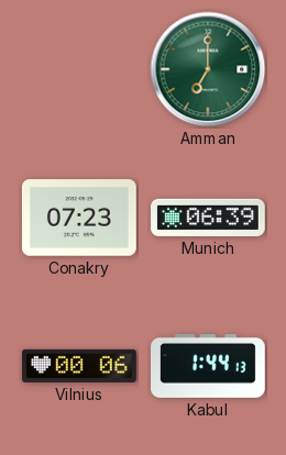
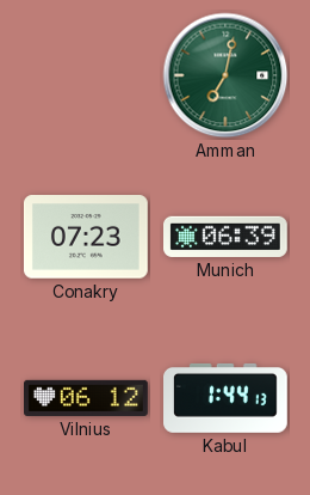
Amman: 7:00 -> 7:02
Vilnius: 00:06 -> 06:12
